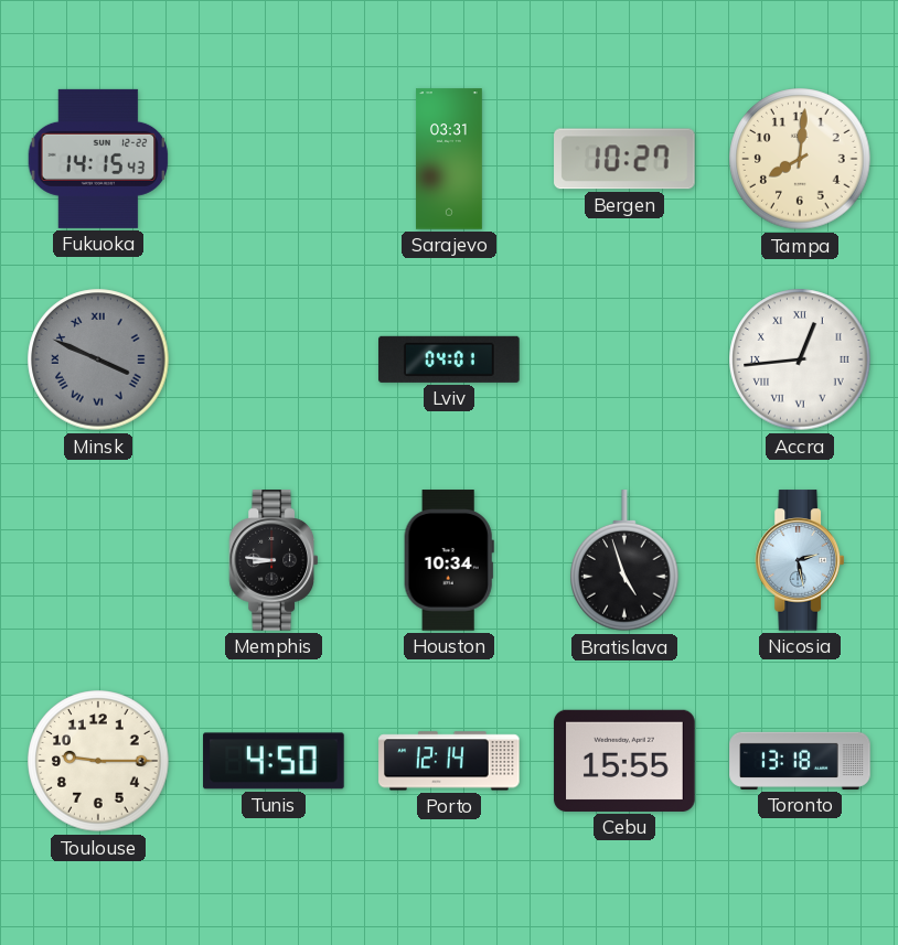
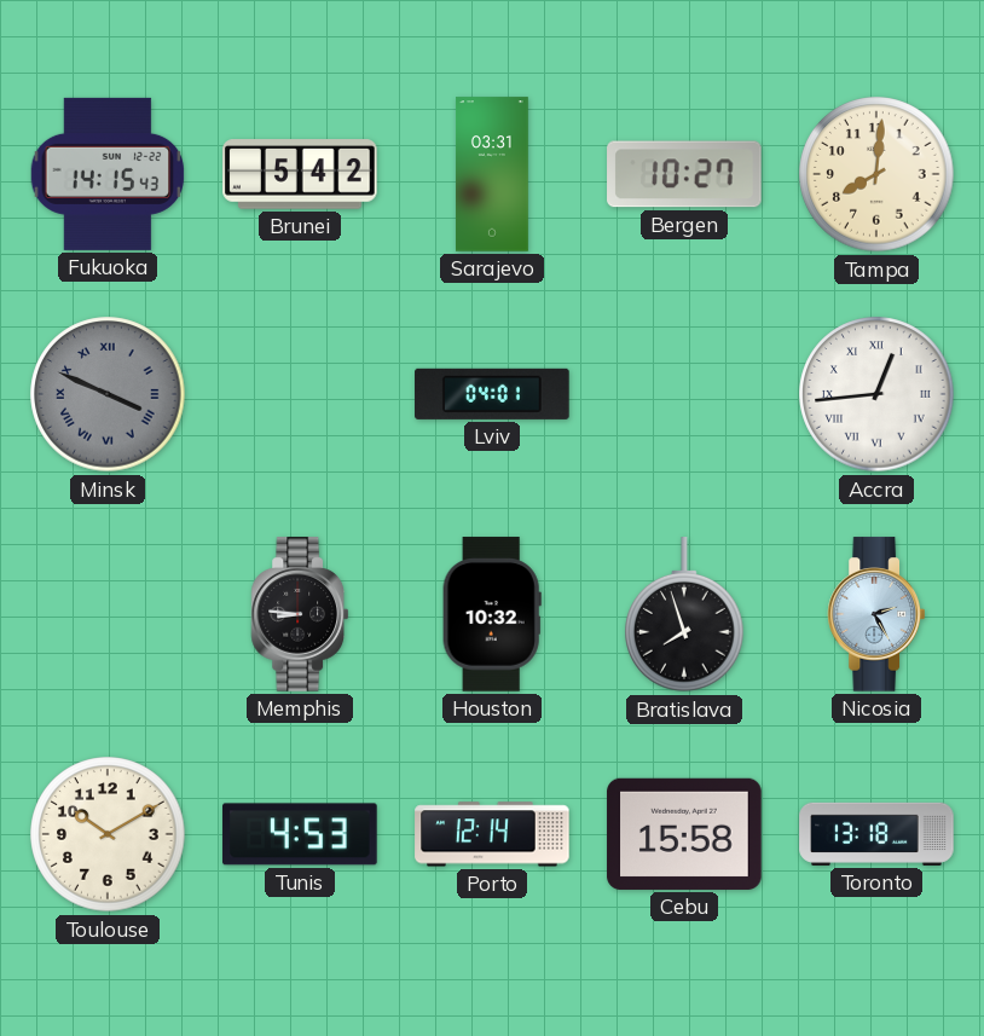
Brunei: none -> 5:42
Houston: 10:34 -> 10:32
Bratislava: 4:57 -> 7:57
Nicosia: 2:28 -> 2:25
Toulouse: 9:15 -> 10:10
Tunis: 4:50 -> 4:53
Cebu: 15:55 -> 15:58
